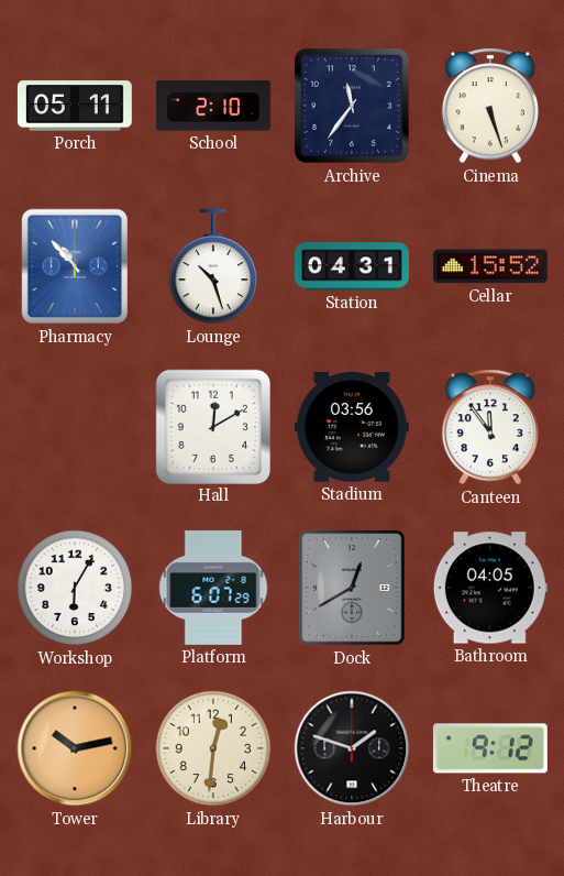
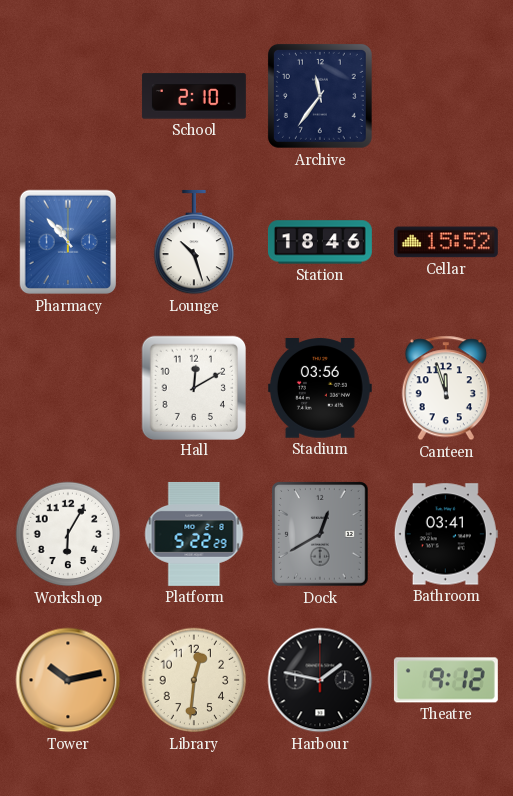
Porch: 05:11 -> none
Cinema: 5:27 -> none
Station: 04:31 -> 18:46
Canteen: 11:54 -> 11:57
Platform: 6:07 -> 5:22
Bathroom: 04:05 -> 03:41
Harbour: 1:48 -> 1:47
